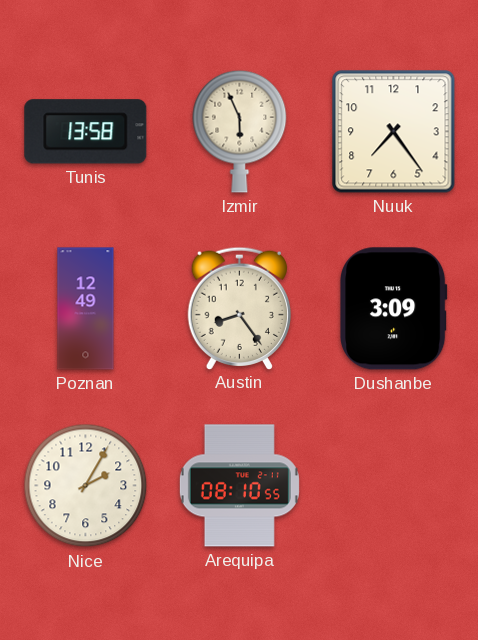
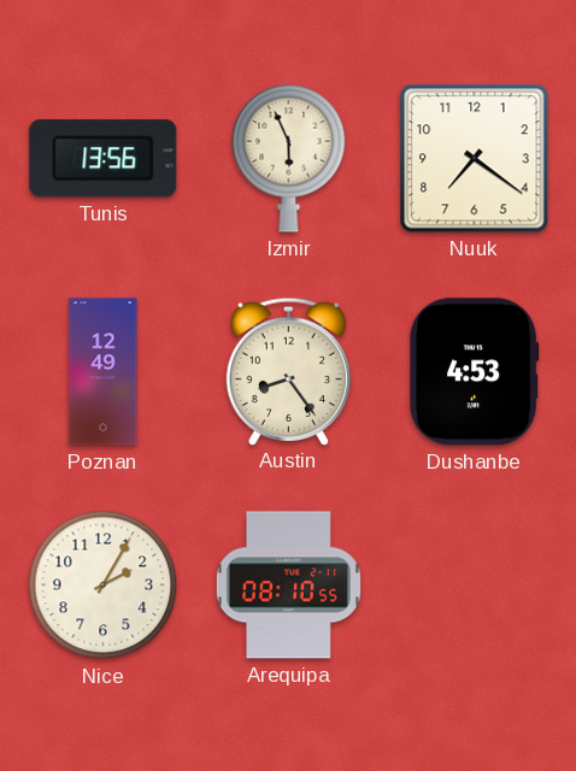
Tunis: 13:58 -> 13:56
Nuuk: 7:24 -> 7:21
Dushanbe: 3:09 -> 4:53
